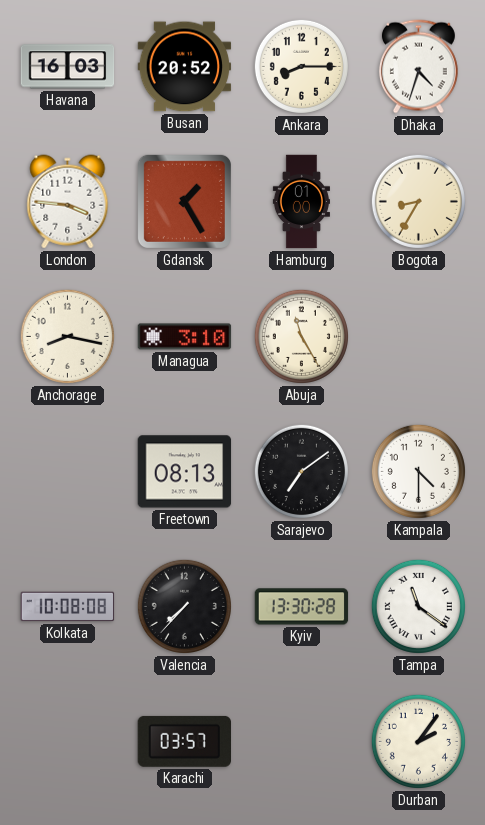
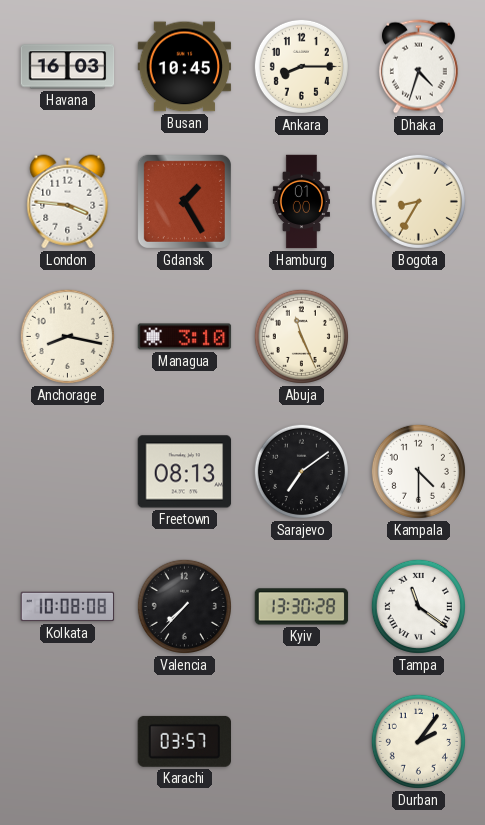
Busan: 20:52 -> 10:45
Abuja: 11:25 -> 11:26
